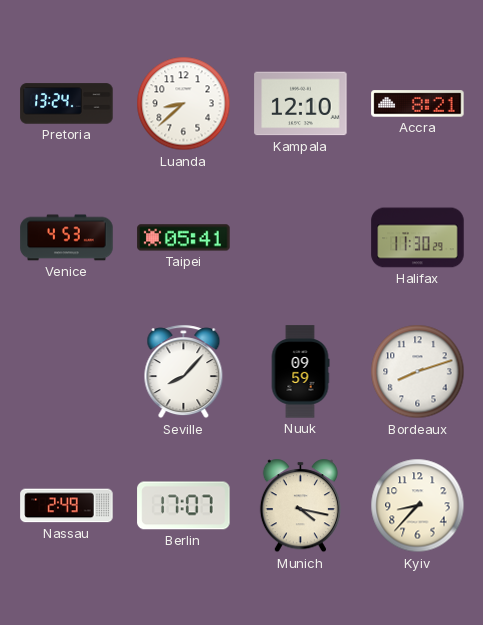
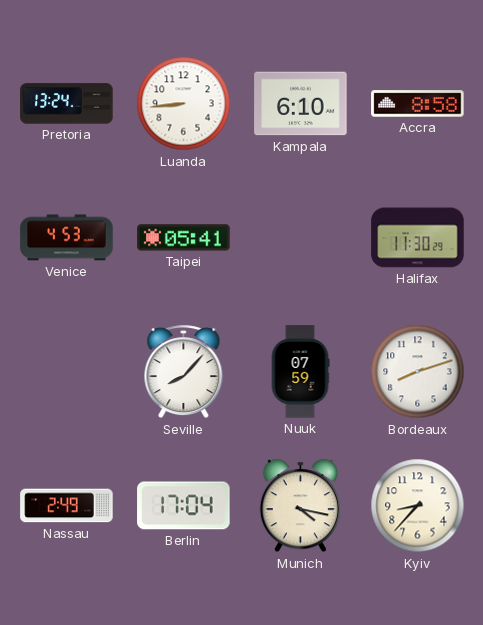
Luanda: 8:38 -> 8:44
Kampala: 12:10 -> 6:10
Accra: 8:21 -> 8:58
Nuuk: 09:59 -> 07:59
Berlin: 17:07 -> 17:04
